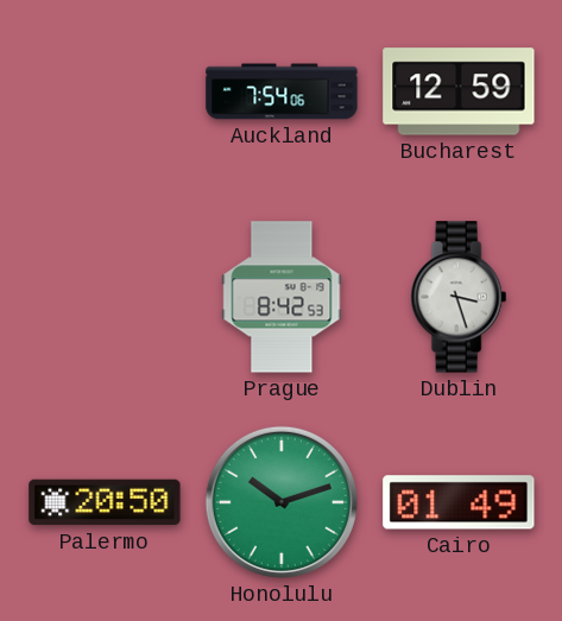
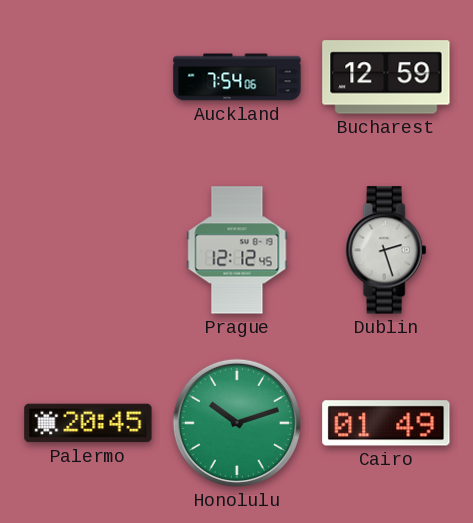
Prague: 8:42 -> 12:12
Dublin: 3:27 -> 2:27
Palermo: 20:50 -> 20:45
